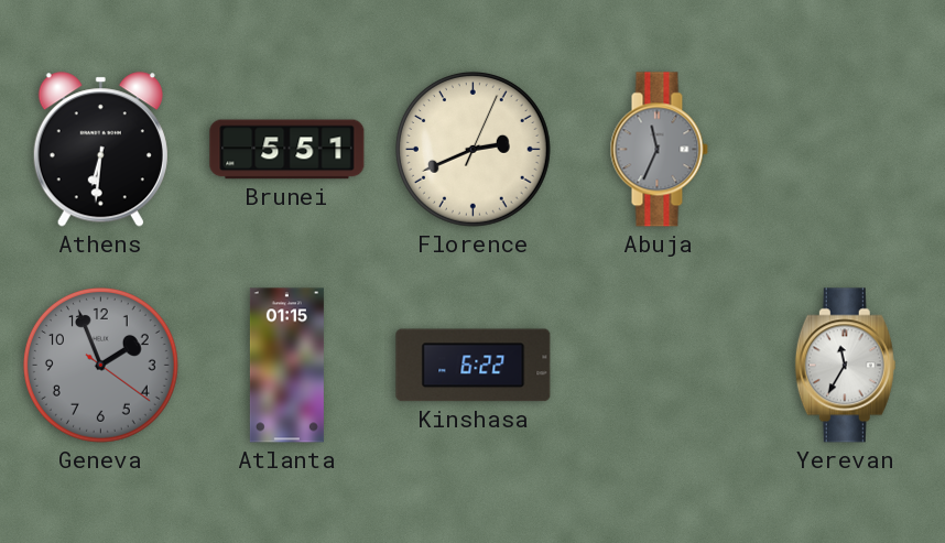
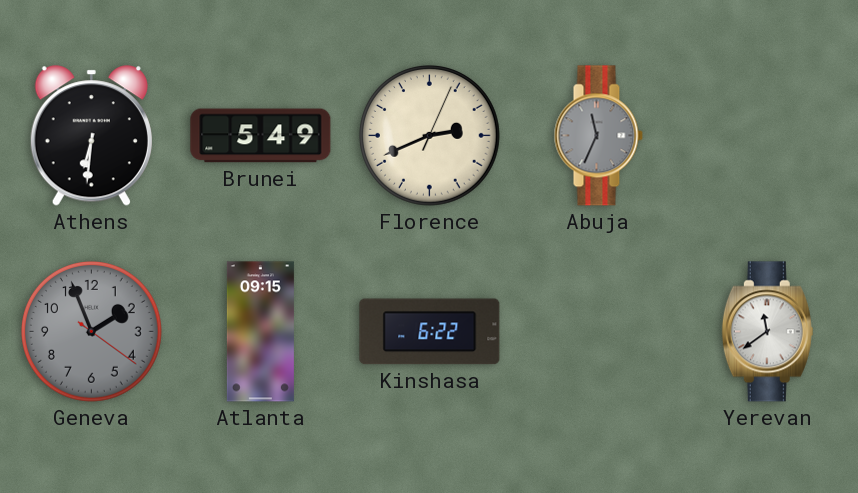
Brunei: 5:51 -> 5:49
Atlanta: 01:15 -> 09:15
Yerevan: 11:35 -> 11:39
